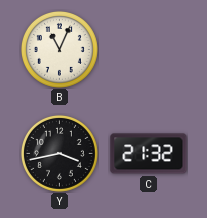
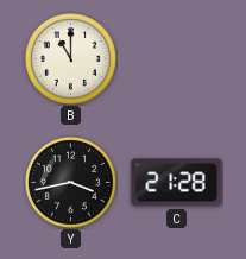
B: 11:04 -> 11:00
C: 21:32 -> 21:28
